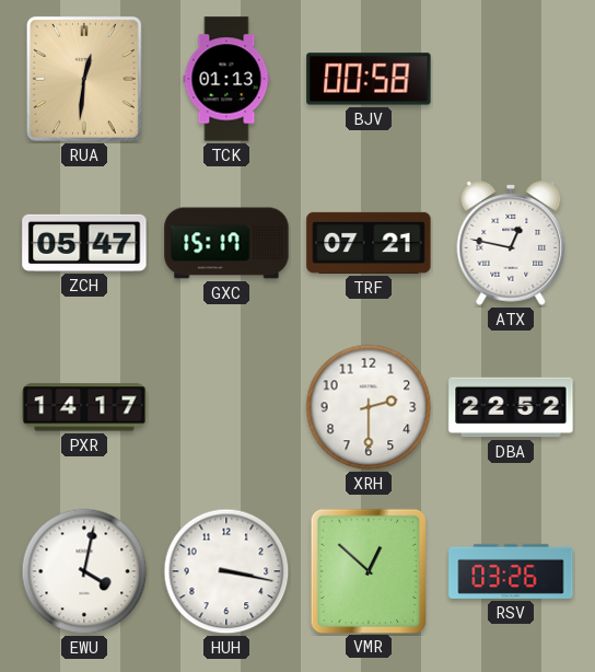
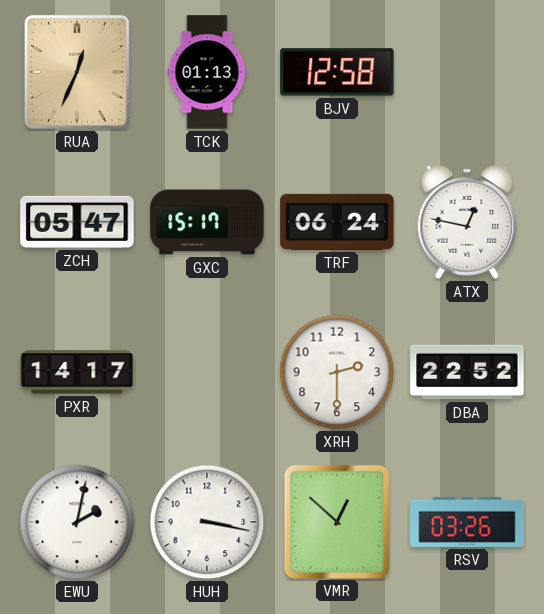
RUA: 12:31 -> 12:34
BJV: 00:58 -> 12:58
TRF: 07:21 -> 06:24
EWU: 4:02 -> 2:02
